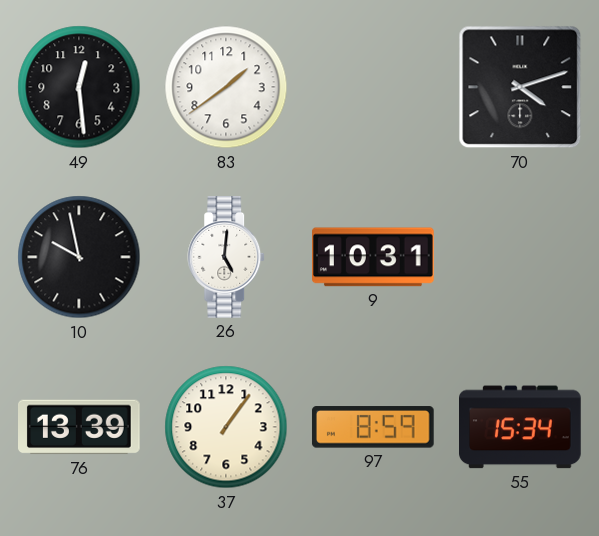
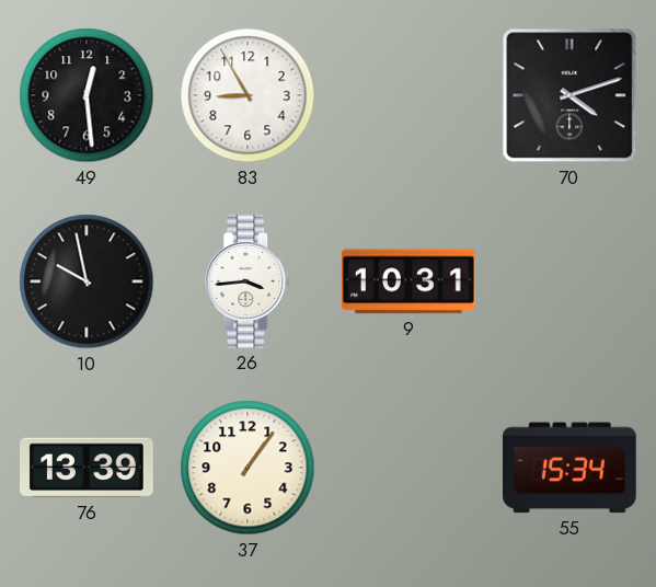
83: 1:39 -> 8:55
26: 5:01 -> 3:44
97: 8:59 -> none
